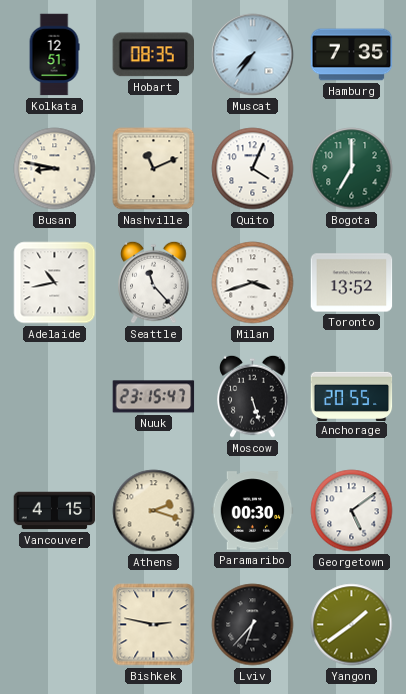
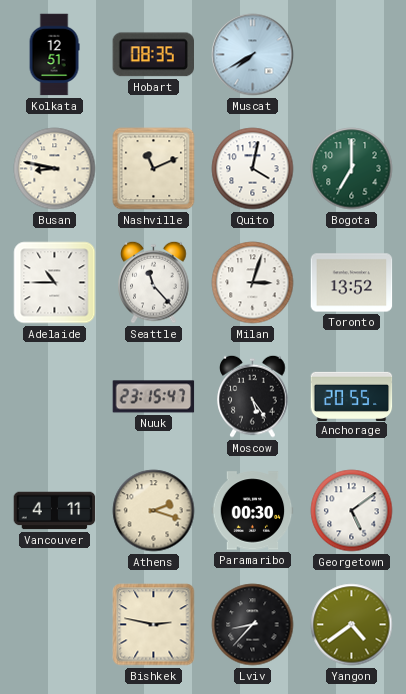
Muscat: 7:36 -> 7:40
Hamburg: 7:35 -> none
Quito: 4:04 -> 4:02
Adelaide: 10:43 -> 10:45
Milan: 3:42 -> 3:03
Moscow: 5:27 -> 5:24
Vancouver: 4:15 -> 4:11
Lviv: 6:37 -> 8:37
Yangon: 1:39 -> 4:39
